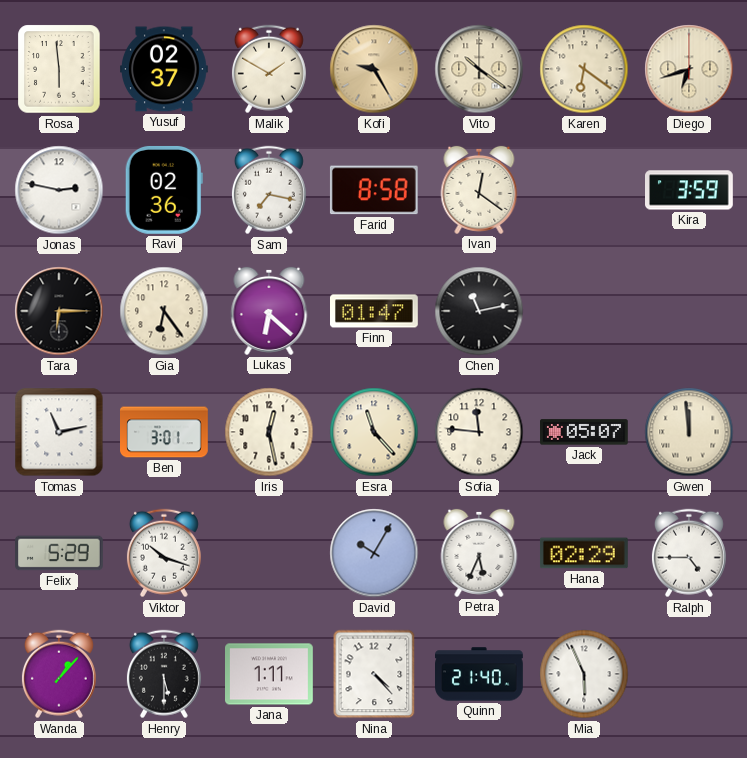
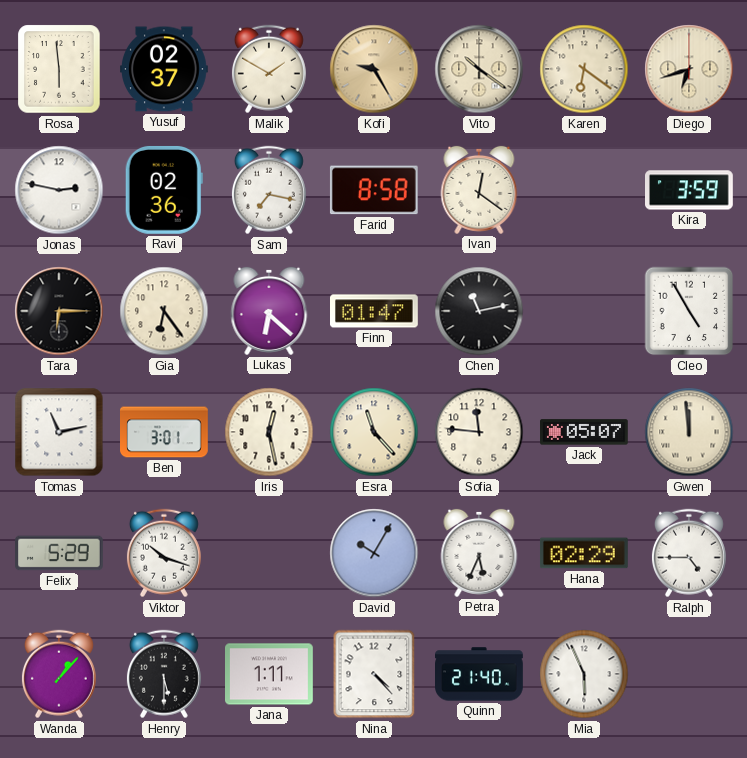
Cleo: none -> 4:55
